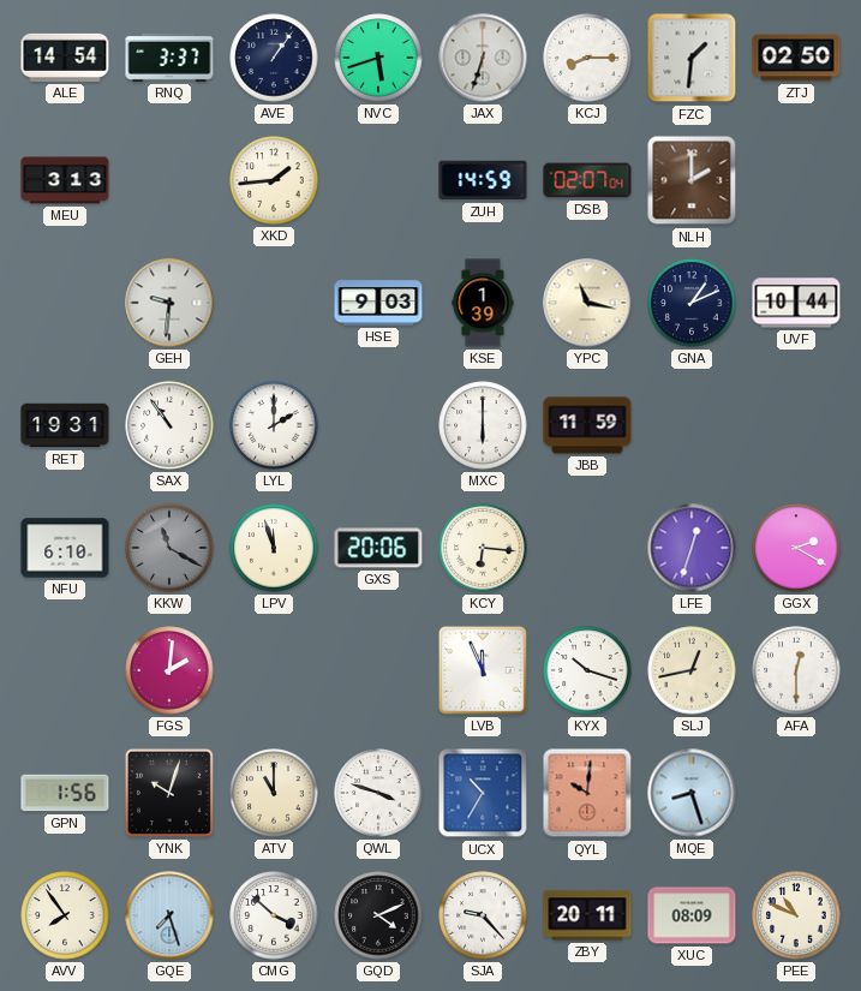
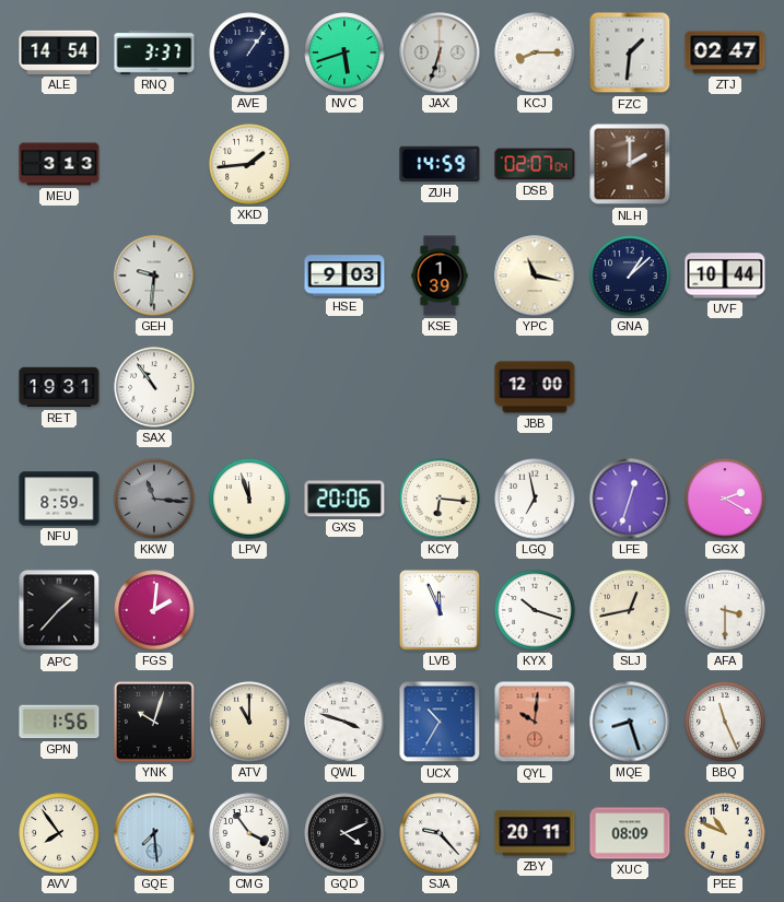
ZTJ: 02:50 -> 02:47
GNA: 1:11 -> 1:08
LYL: 2:00 -> none
MXC: 6:00 -> none
JBB: 11:59 -> 12:00
NFU: 6:10 -> 8:59
KKW: 11:20 -> 11:16
LGQ: none -> 6:58
APC: none -> 1:37
AFA: 12:30 -> 3:30
BBQ: none -> 11:26
GQE: 7:27 -> 7:29
CMG: 3:52 -> 3:54
